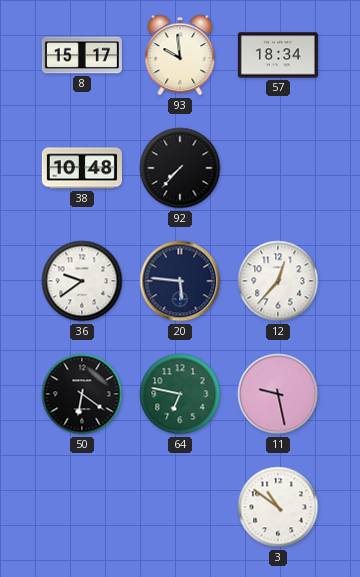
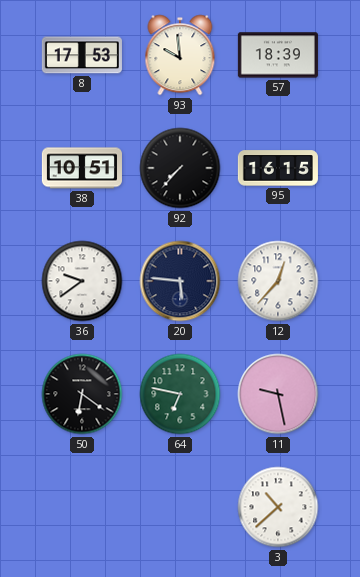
8: 15:17 -> 17:53
57: 18:34 -> 18:39
38: 10:48 -> 10:51
95: none -> 16:15
3: 10:51 -> 10:38
